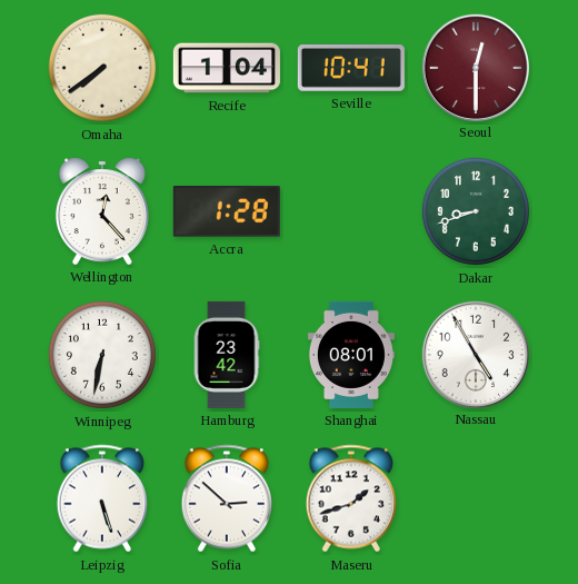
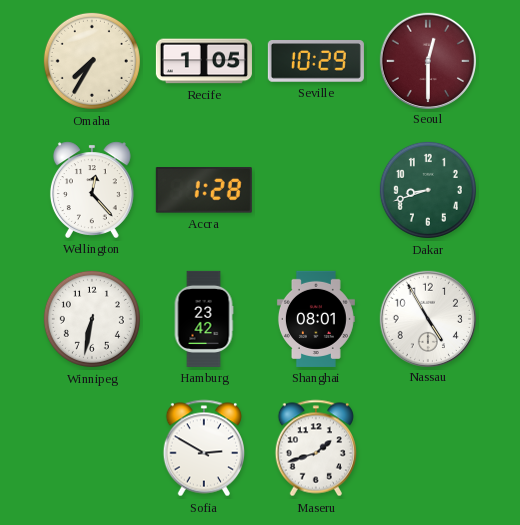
Omaha: 7:39 -> 7:35
Recife: 1:04 -> 1:05
Seville: 10:41 -> 10:29
Leipzig: 5:27 -> none
Sofia: 2:52 -> 2:50
